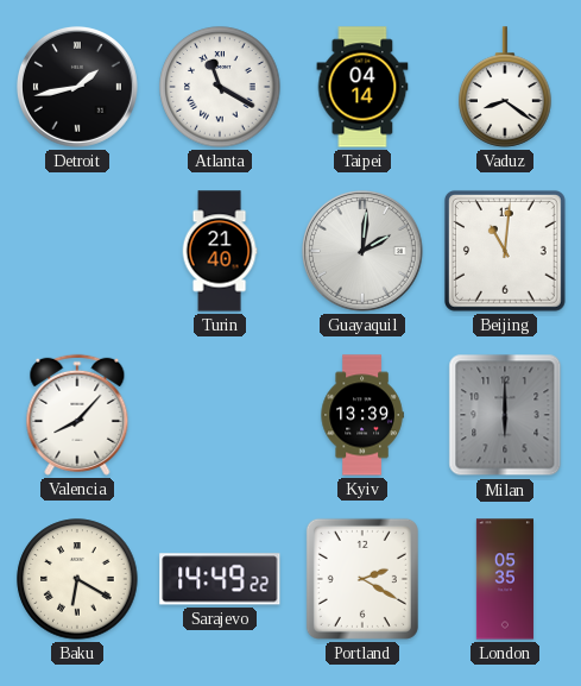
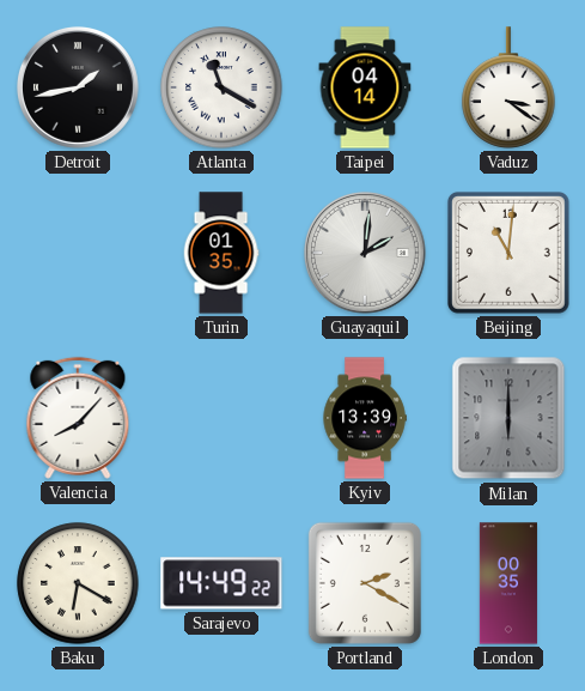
Vaduz: 8:21 -> 3:21
Turin: 21:40 -> 01:35
London: 05:35 -> 00:35
